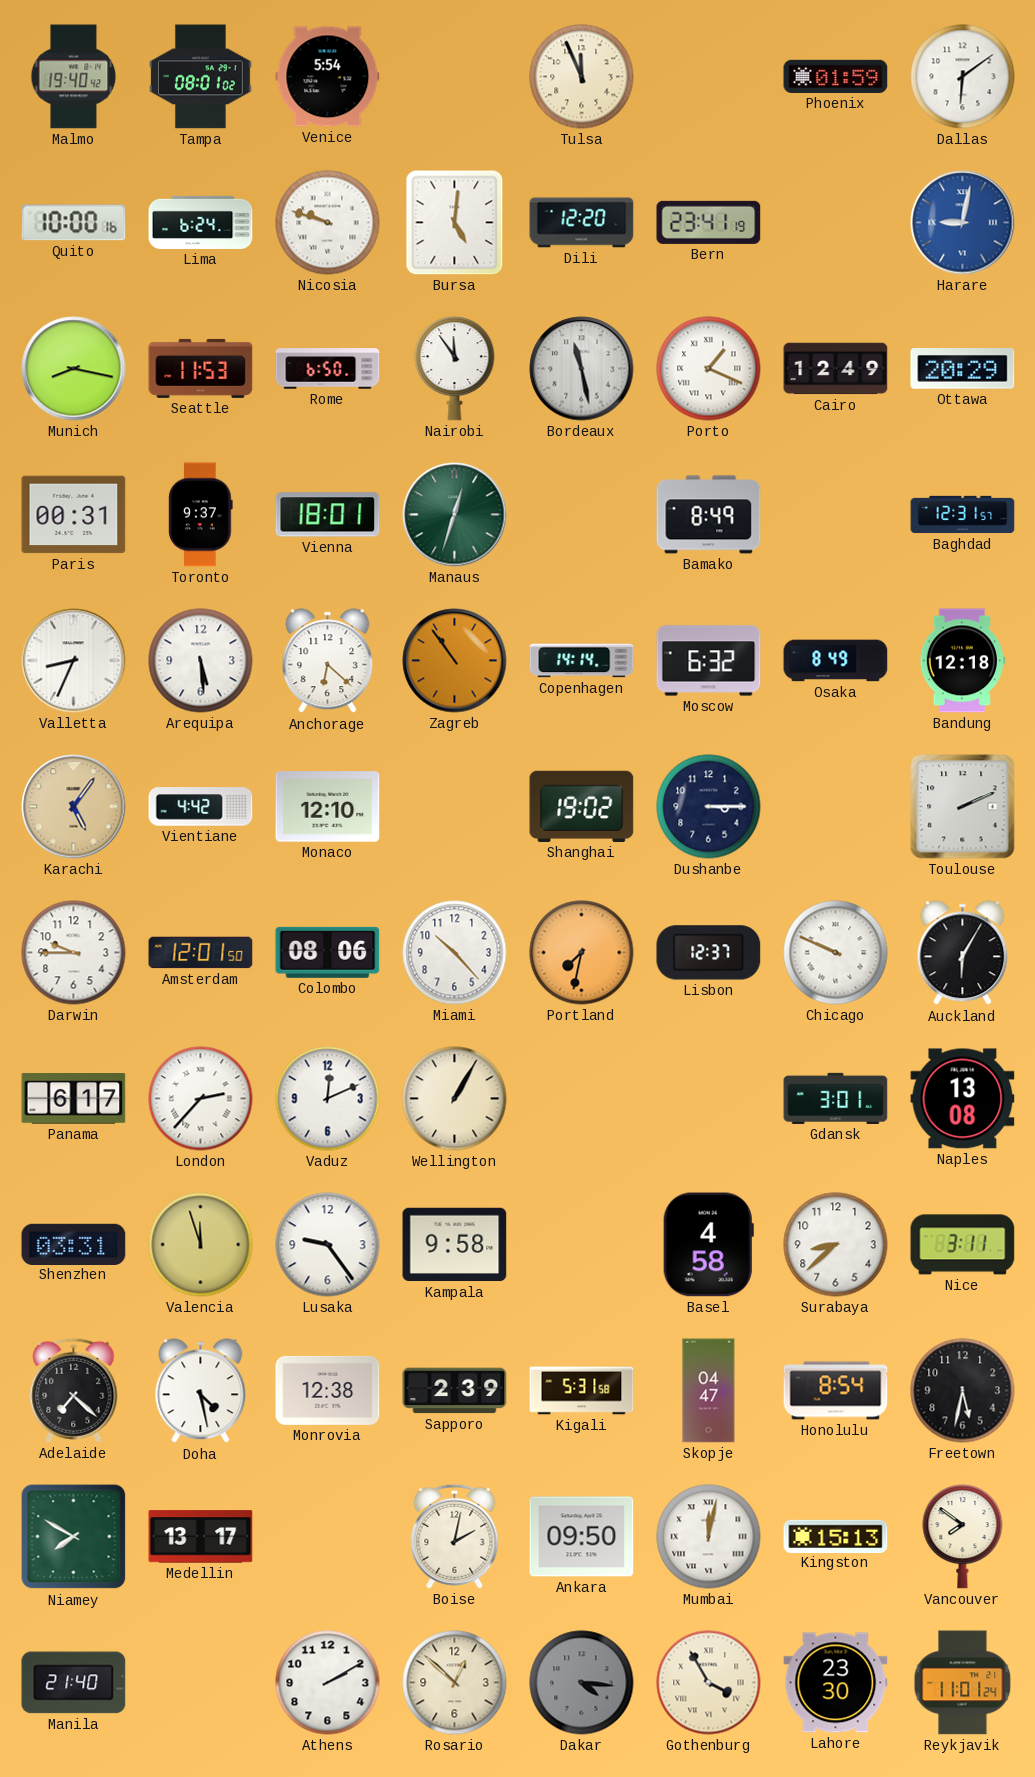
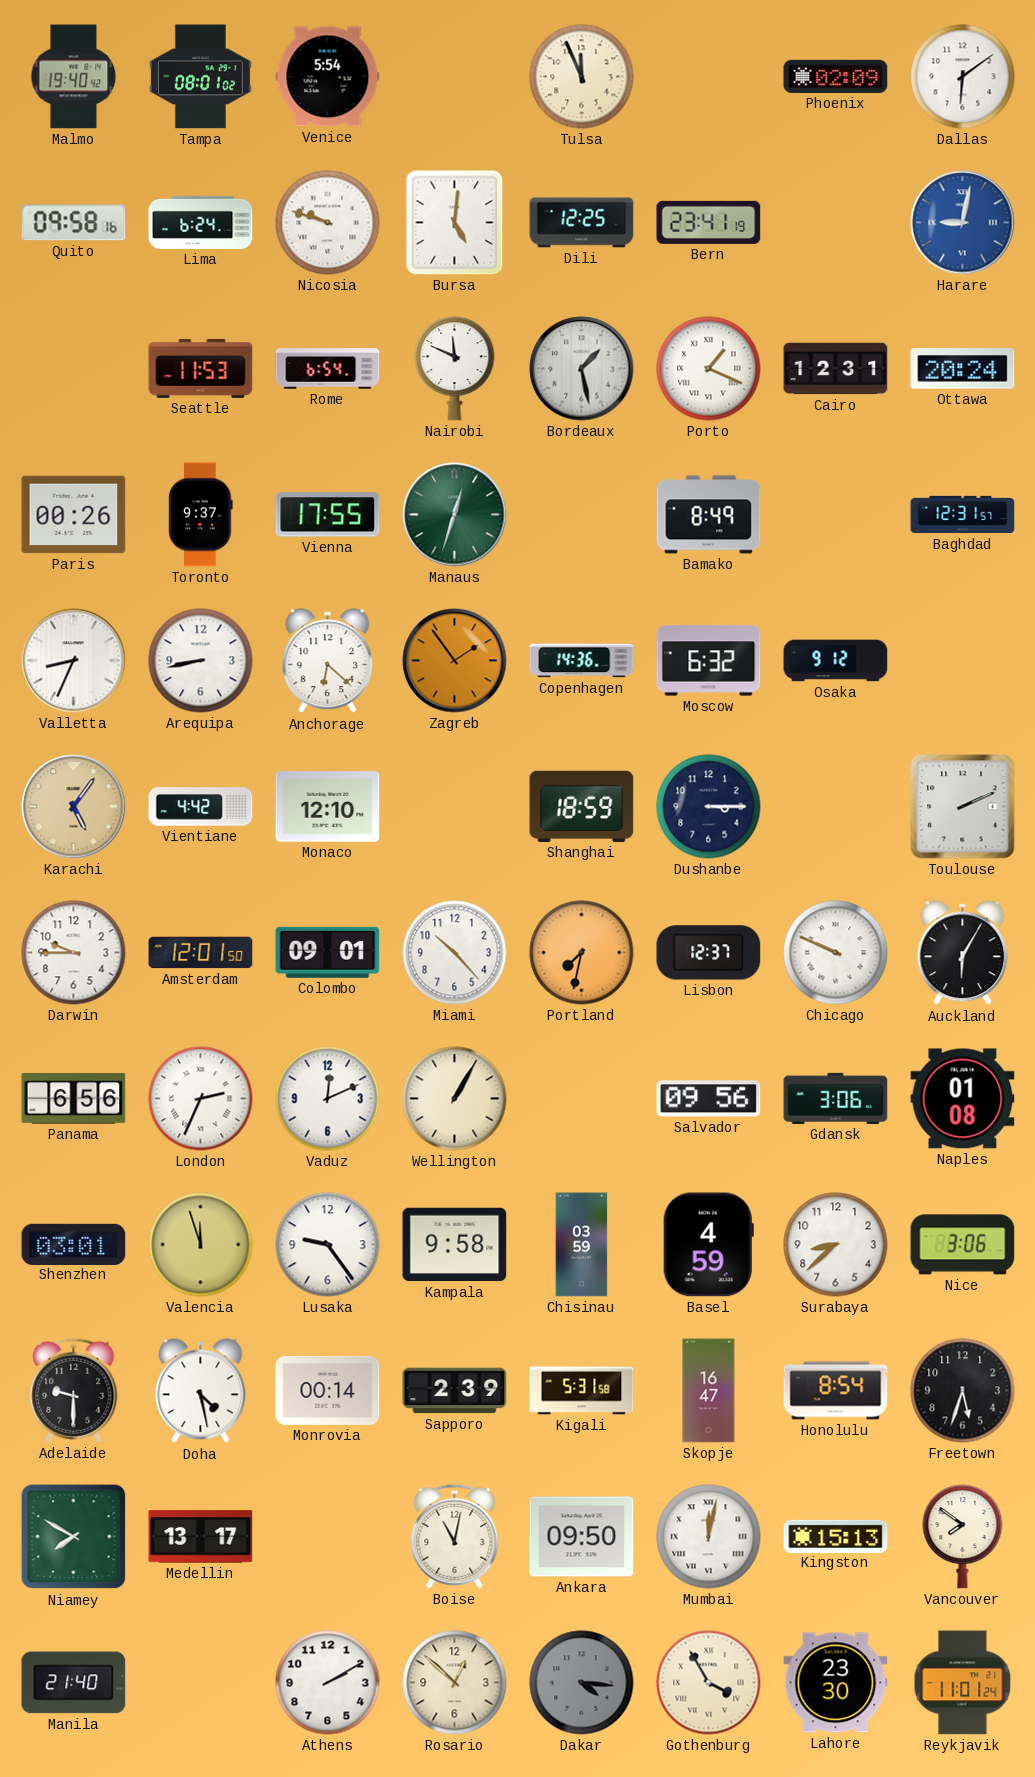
Phoenix: 01:59 -> 02:09
Quito: 10:00 -> 09:58
Dili: 12:20 -> 12:25
Munich: 8:17 -> none
Rome: 6:50 -> 6:54
Nairobi: 11:54 -> 11:49
Bordeaux: 11:28 -> 1:28
Cairo: 12:49 -> 12:31
Ottawa: 20:29 -> 20:24
Paris: 00:31 -> 00:26
Vienna: 18:01 -> 17:55
Arequipa: 5:29 -> 8:43
Zagreb: 10:54 -> 1:54
Copenhagen: 14:14 -> 14:36
Osaka: 8:49 -> 9:12
Bandung: 12:18 -> none
Shanghai: 19:02 -> 18:59
Colombo: 08:06 -> 09:01
Panama: 6:17 -> 6:56
London: 2:37 -> 2:34
Salvador: none -> 09:56
Gdansk: 3:01 -> 3:06
Naples: 13:08 -> 01:08
Shenzhen: 03:31 -> 03:01
Chisinau: none -> 03:59
Basel: 4:58 -> 4:59
Nice: 3:11 -> 3:06
Adelaide: 7:22 -> 9:30
Monrovia: 12:38 -> 00:14
Skopje: 04:47 -> 16:47
Freetown: 5:32 -> 5:33
Boise: 2:02 -> 11:02
